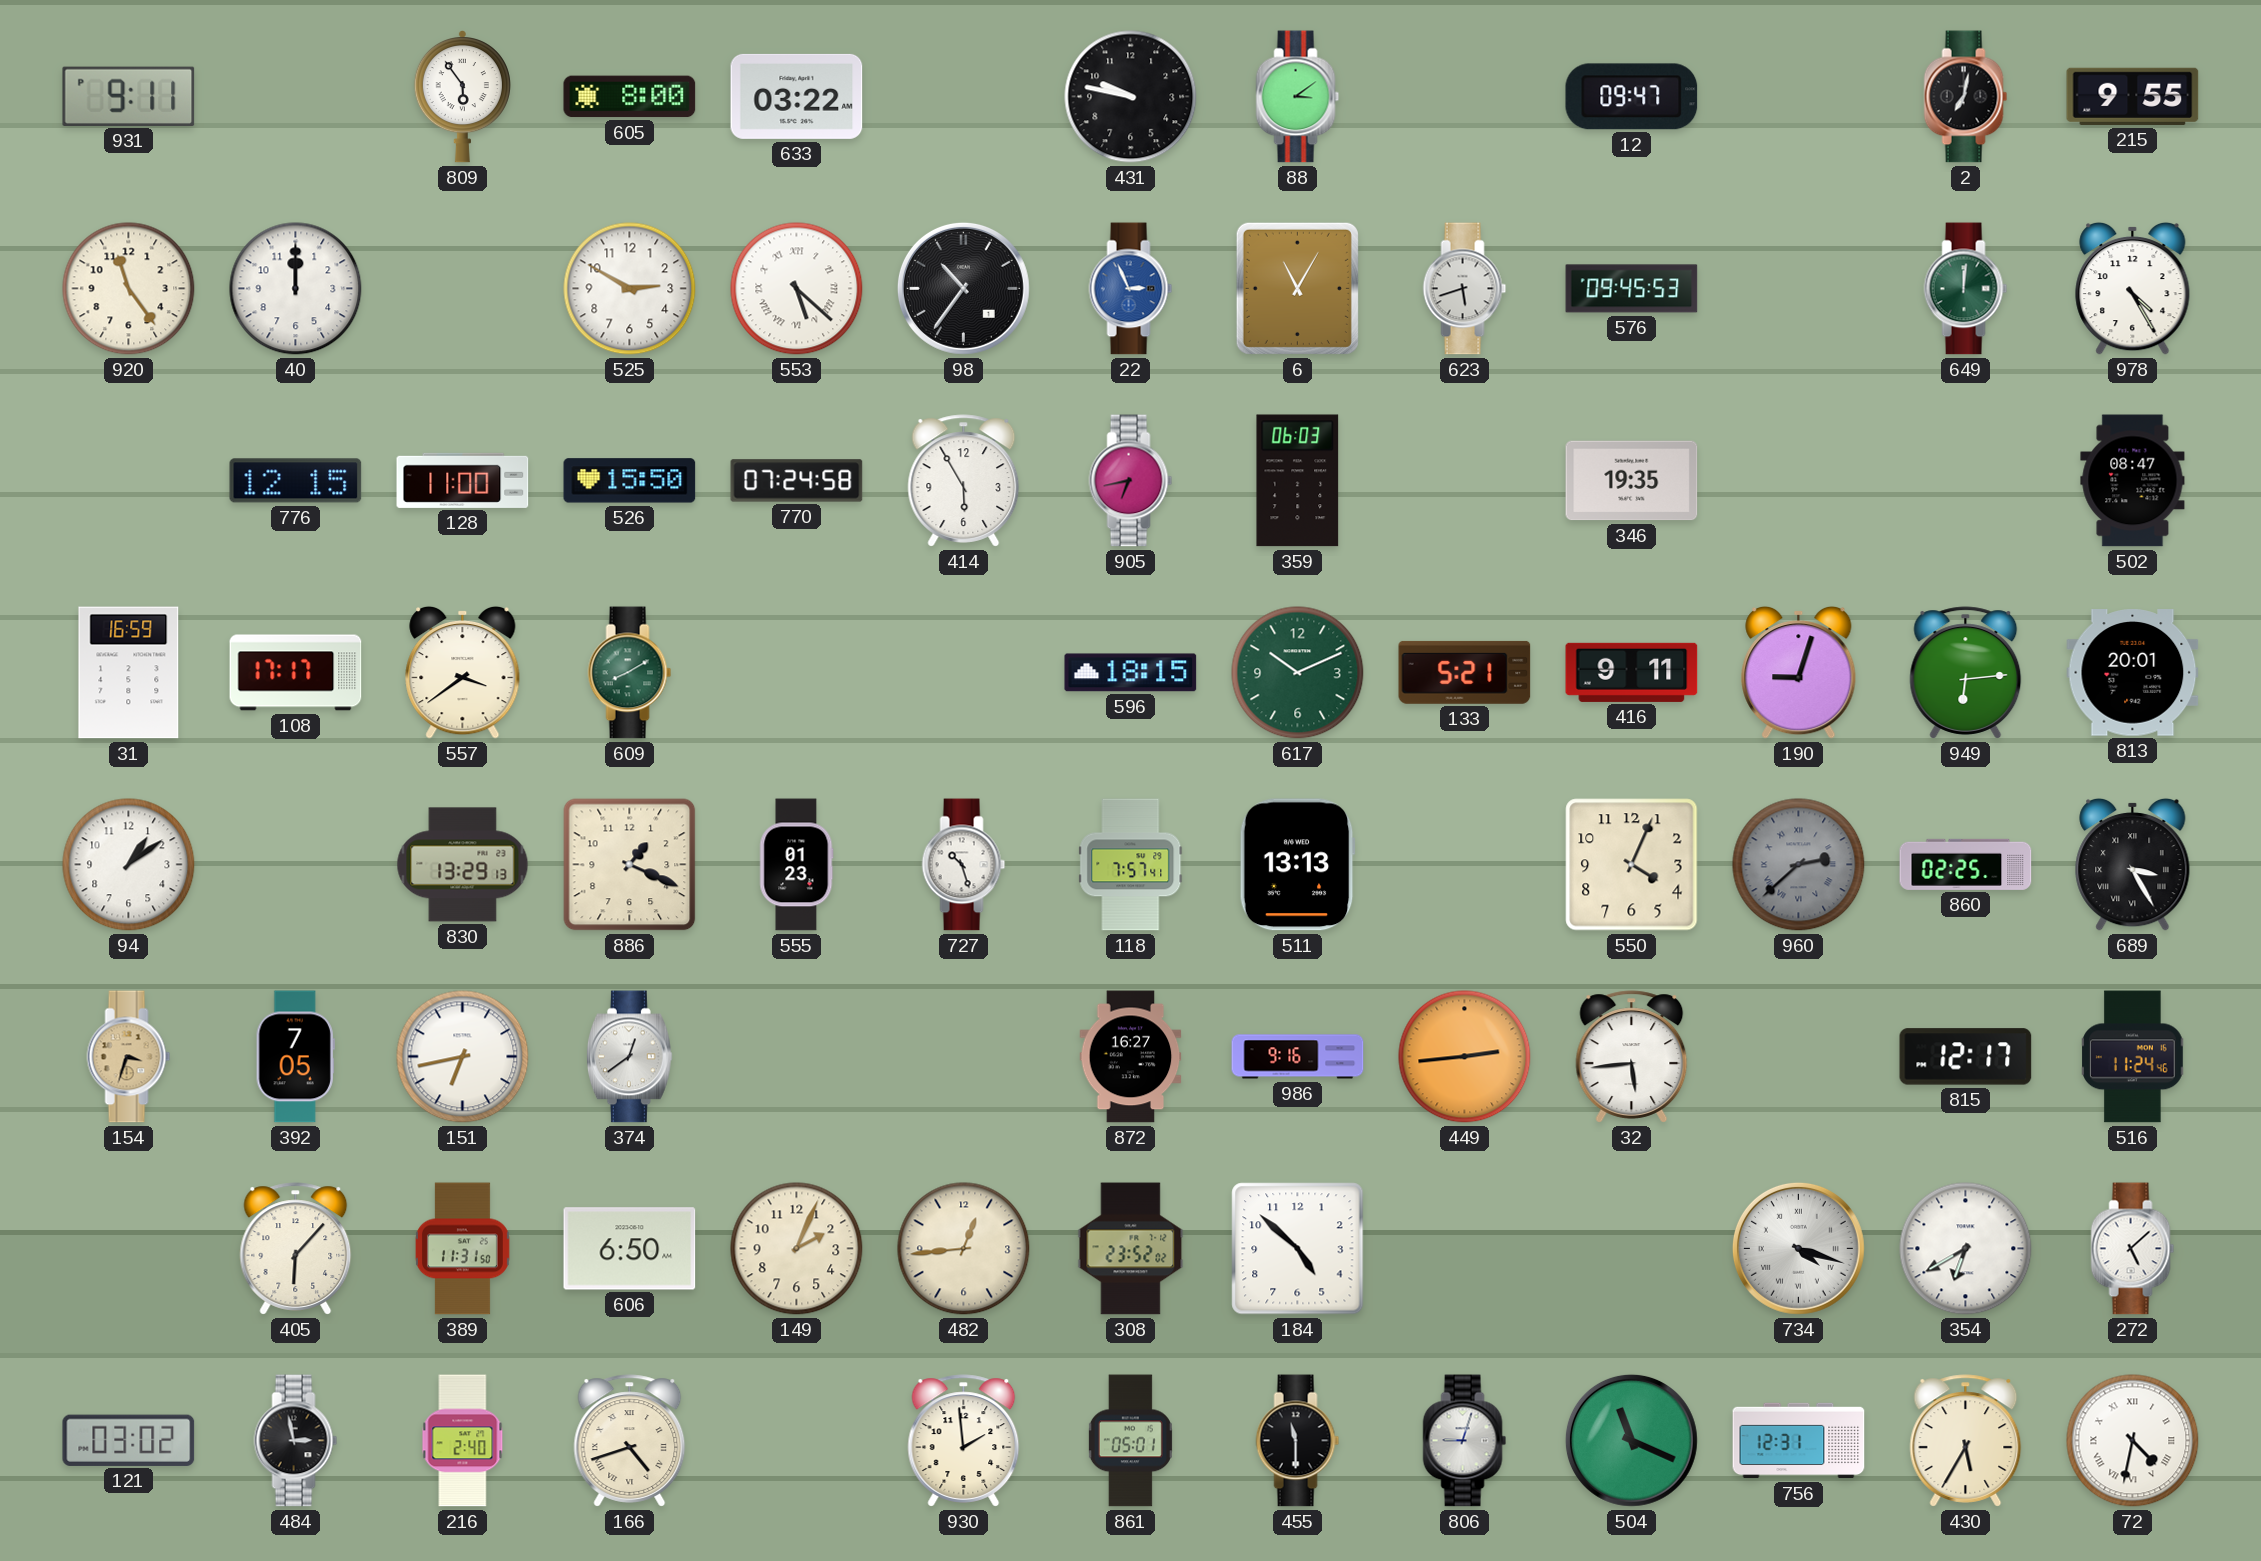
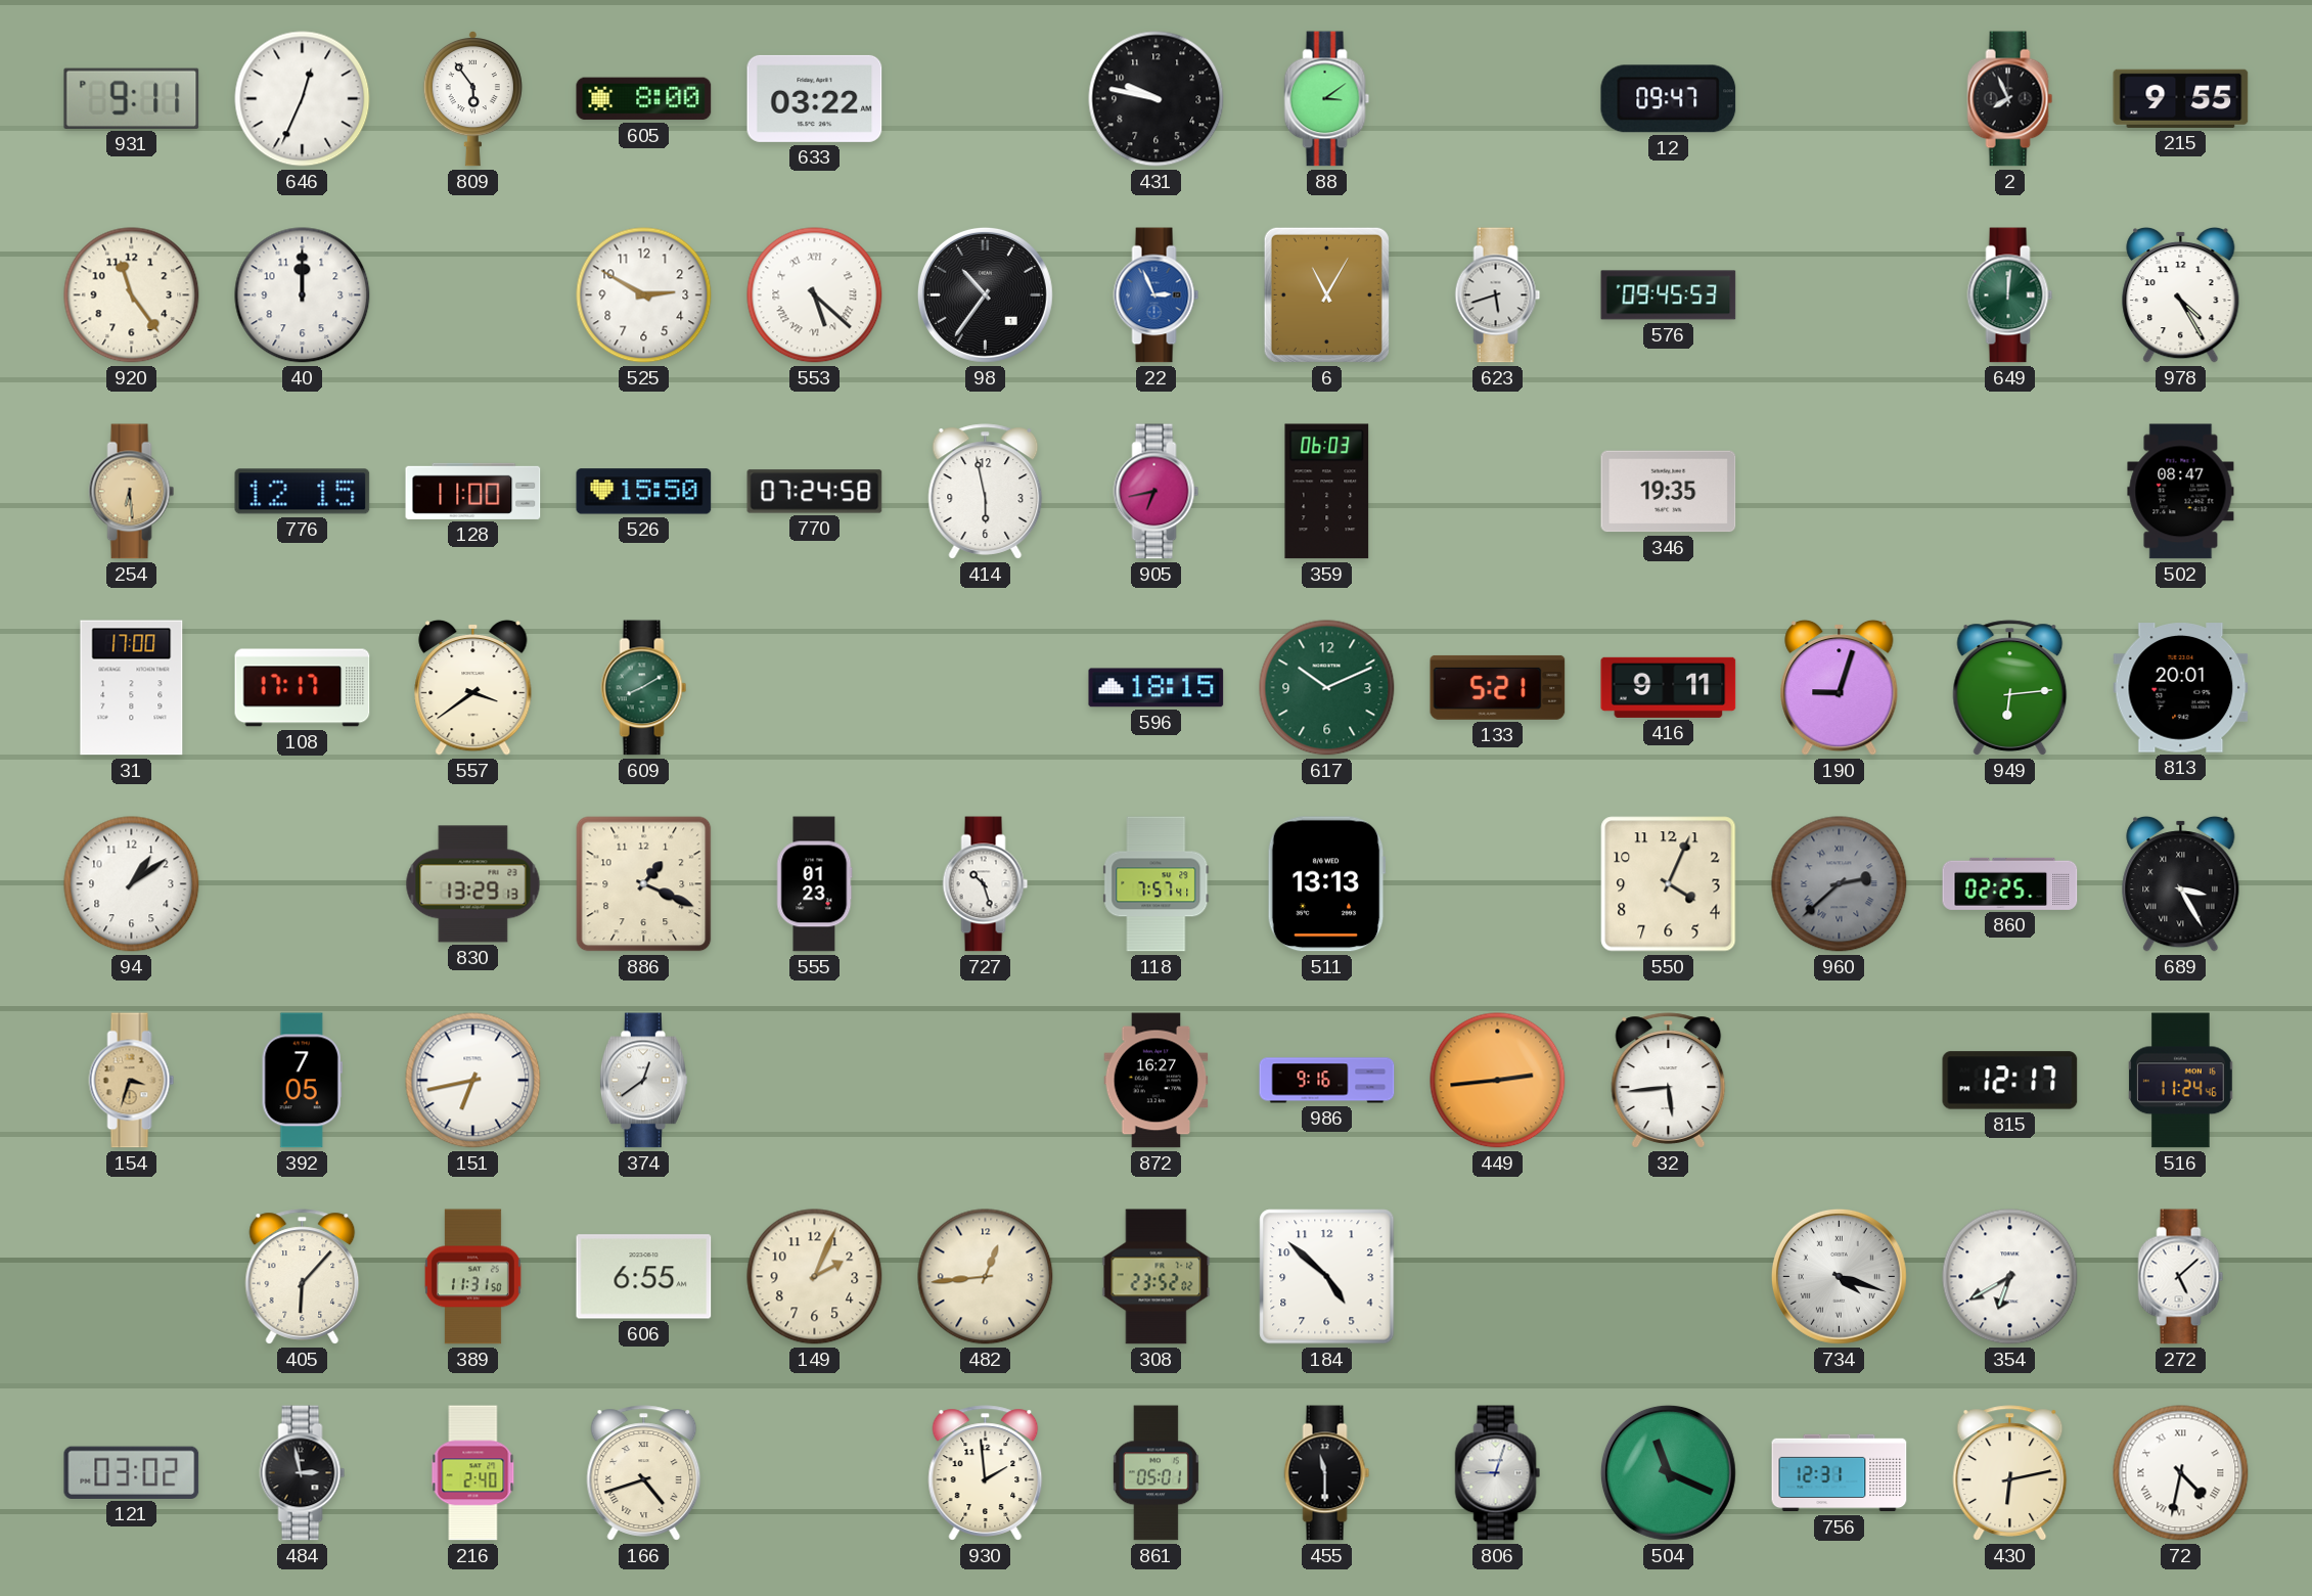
646: none -> 12:34
2: 7:02 -> 7:56
254: none -> 6:29
414: 5:55 -> 5:58
31: 16:59 -> 17:00
606: 6:50 -> 6:55
430: 5:35 -> 6:13
